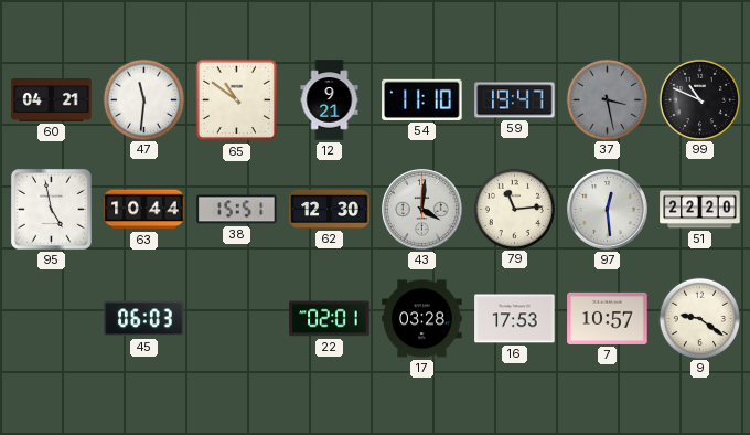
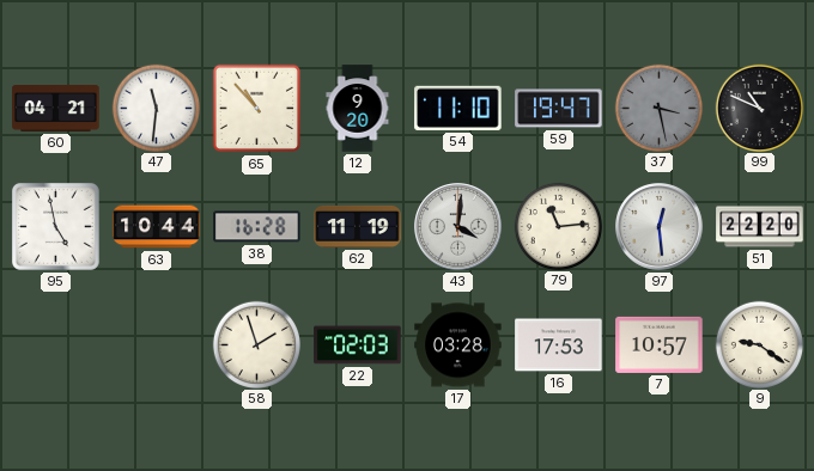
65: 10:51 -> 10:53
12: 9:21 -> 9:20
38: 15:51 -> 16:28
62: 12:30 -> 11:19
45: 06:03 -> none
58: none -> 1:57
22: 02:01 -> 02:03
